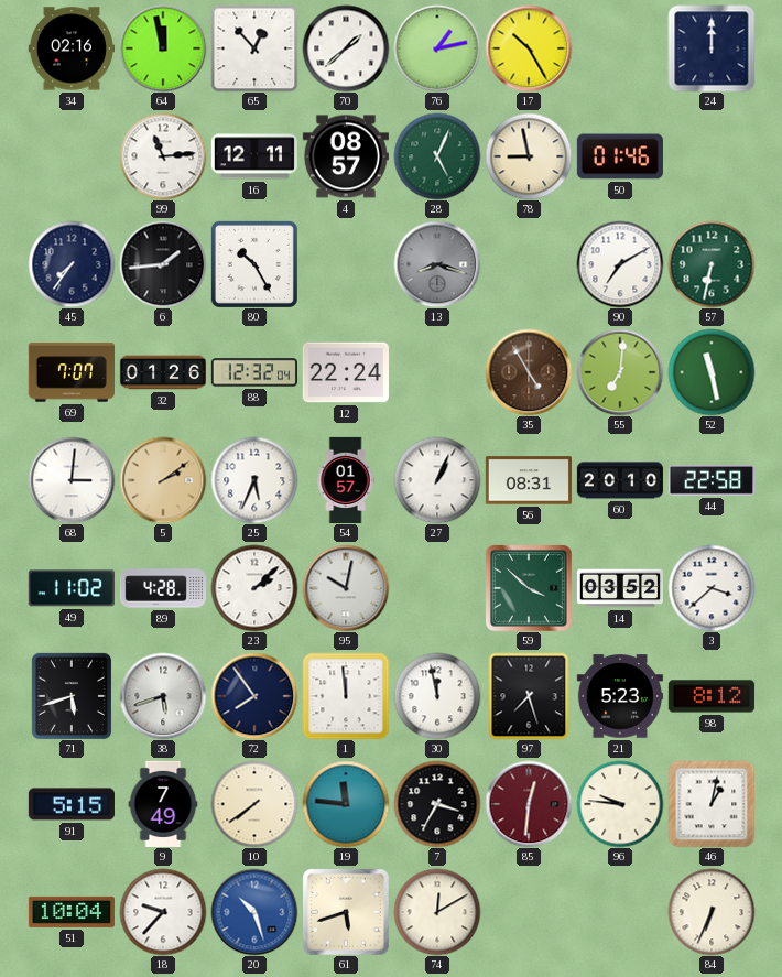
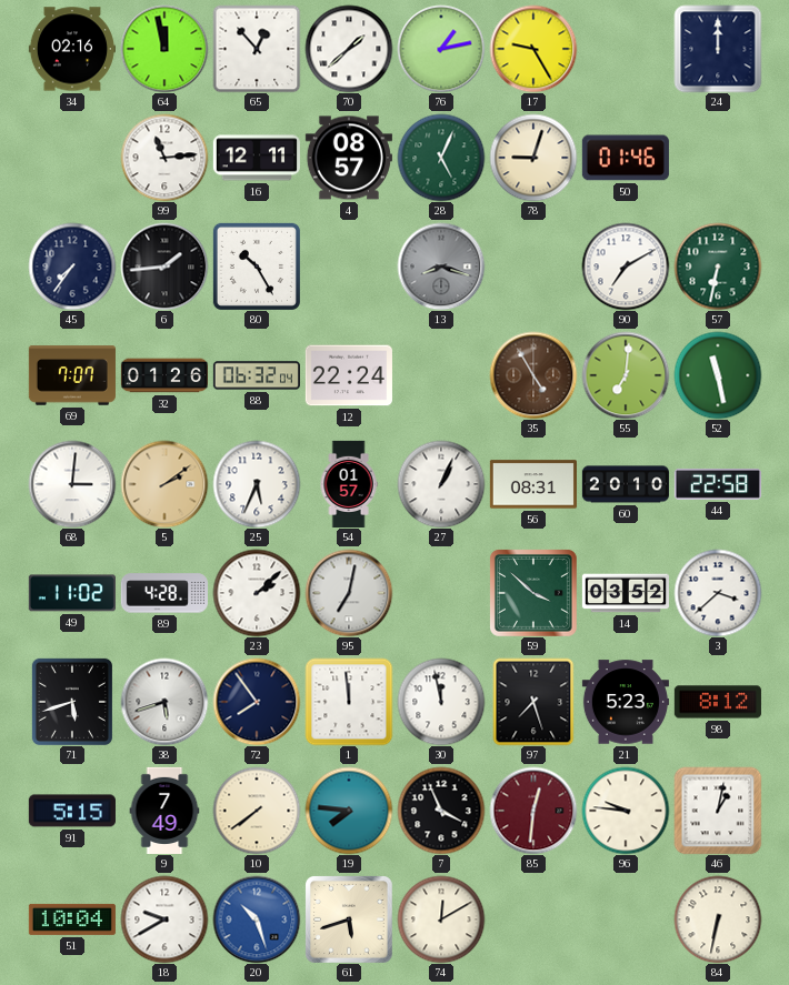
17: 10:25 -> 9:25
78: 8:58 -> 9:03
88: 12:32 -> 06:32
95: 10:02 -> 7:02
19: 11:46 -> 7:46
7: 3:35 -> 3:56
18: 9:37 -> 9:40
84: 6:34 -> 6:32
